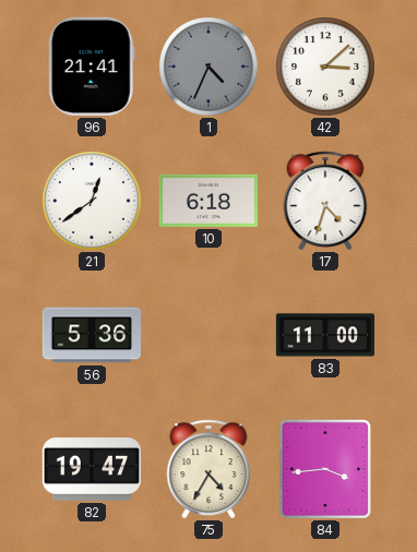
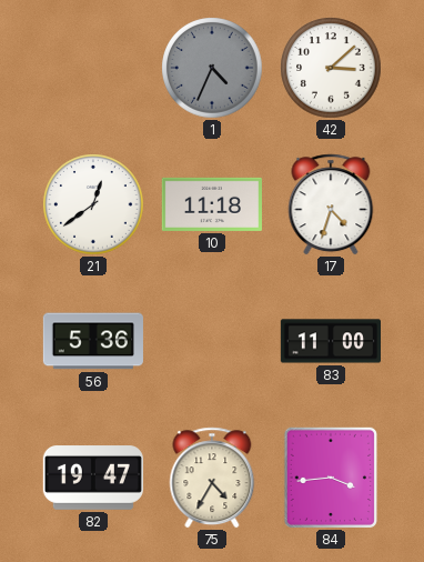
96: 21:41 -> none
10: 6:18 -> 11:18
